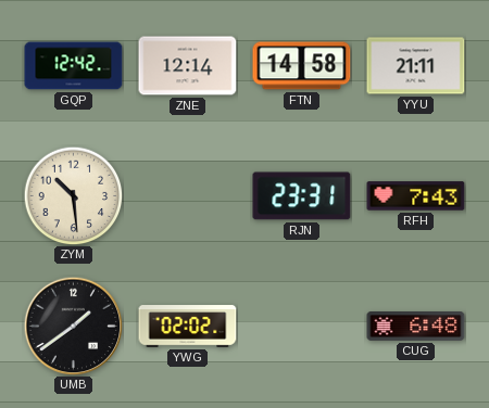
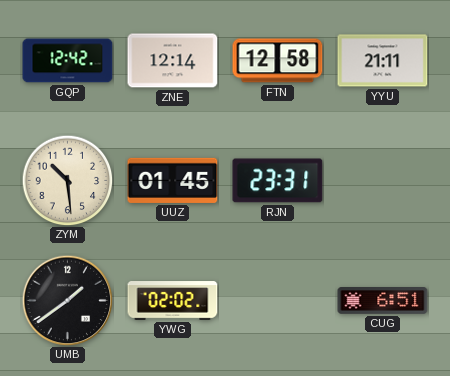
FTN: 14:58 -> 12:58
UUZ: none -> 01:45
RFH: 7:43 -> none
CUG: 6:48 -> 6:51
